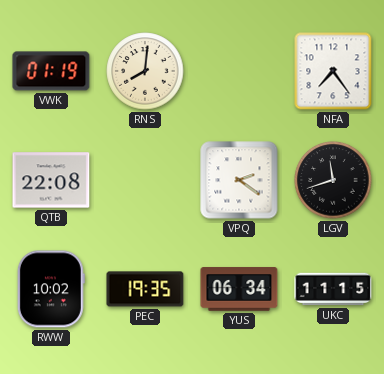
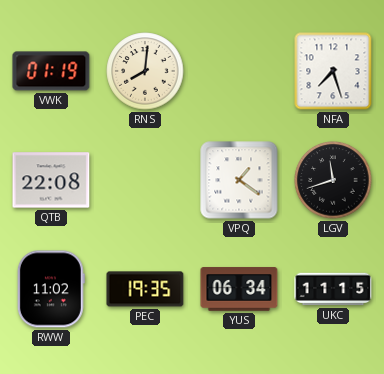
NFA: 7:24 -> 7:27
VPQ: 2:21 -> 1:21
RWW: 10:02 -> 11:02
